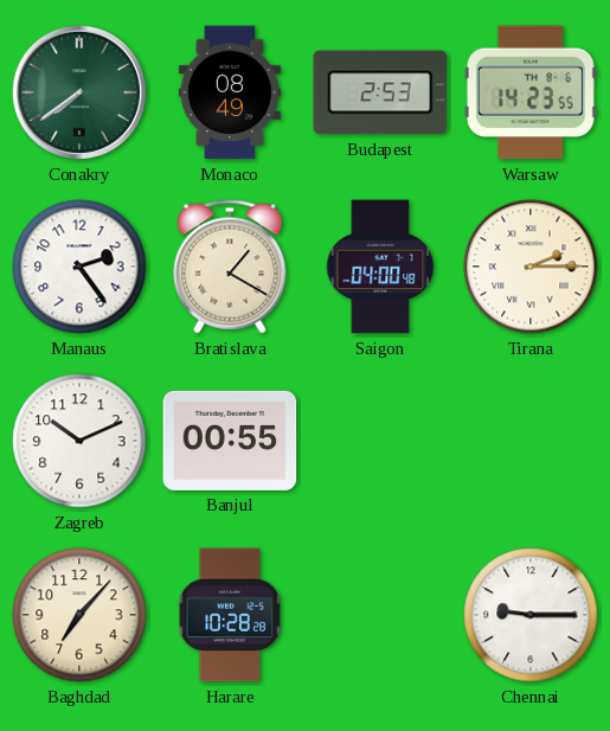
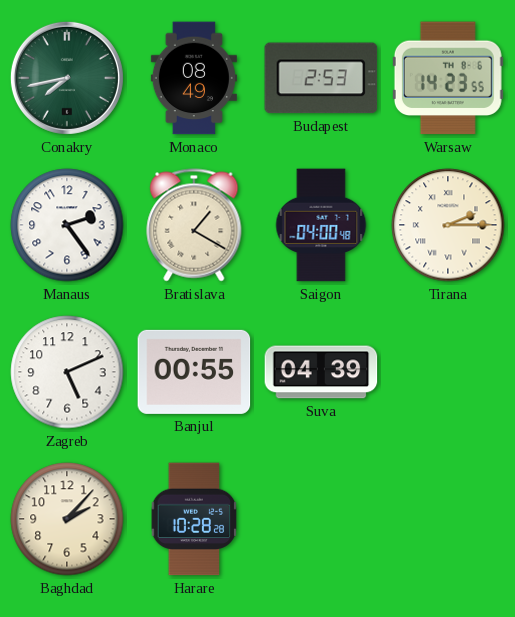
Conakry: 7:39 -> 7:43
Zagreb: 10:11 -> 5:11
Suva: none -> 04:39
Baghdad: 7:07 -> 2:07
Chennai: 9:15 -> none
